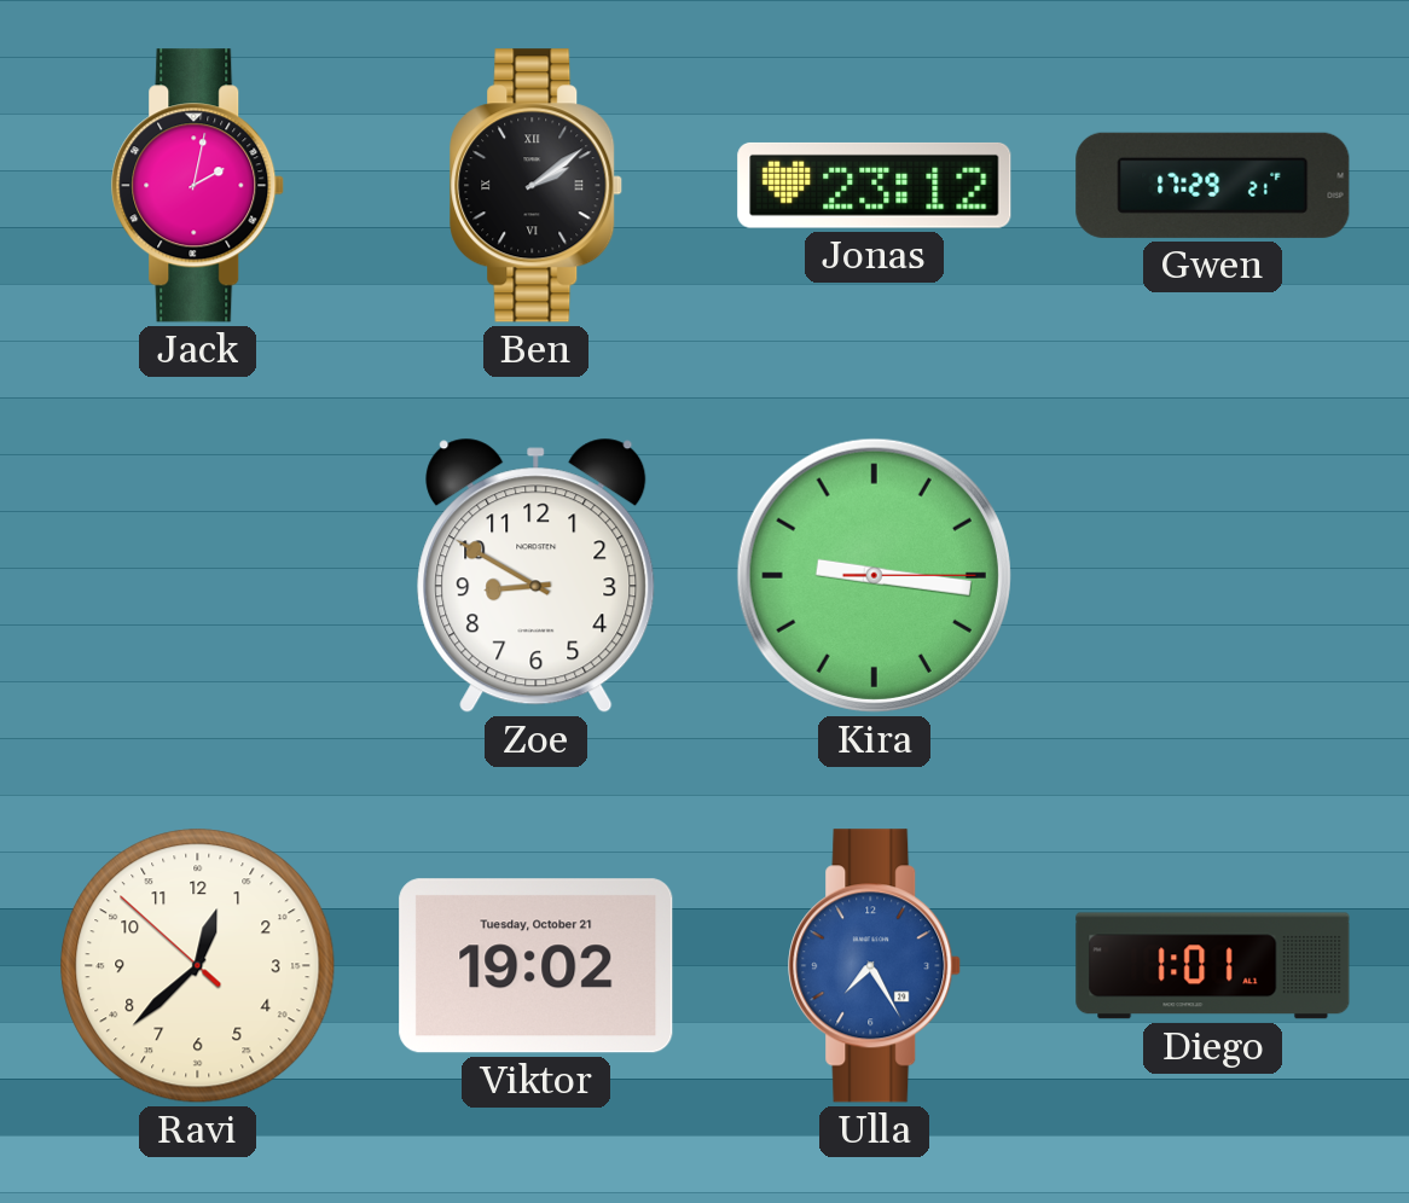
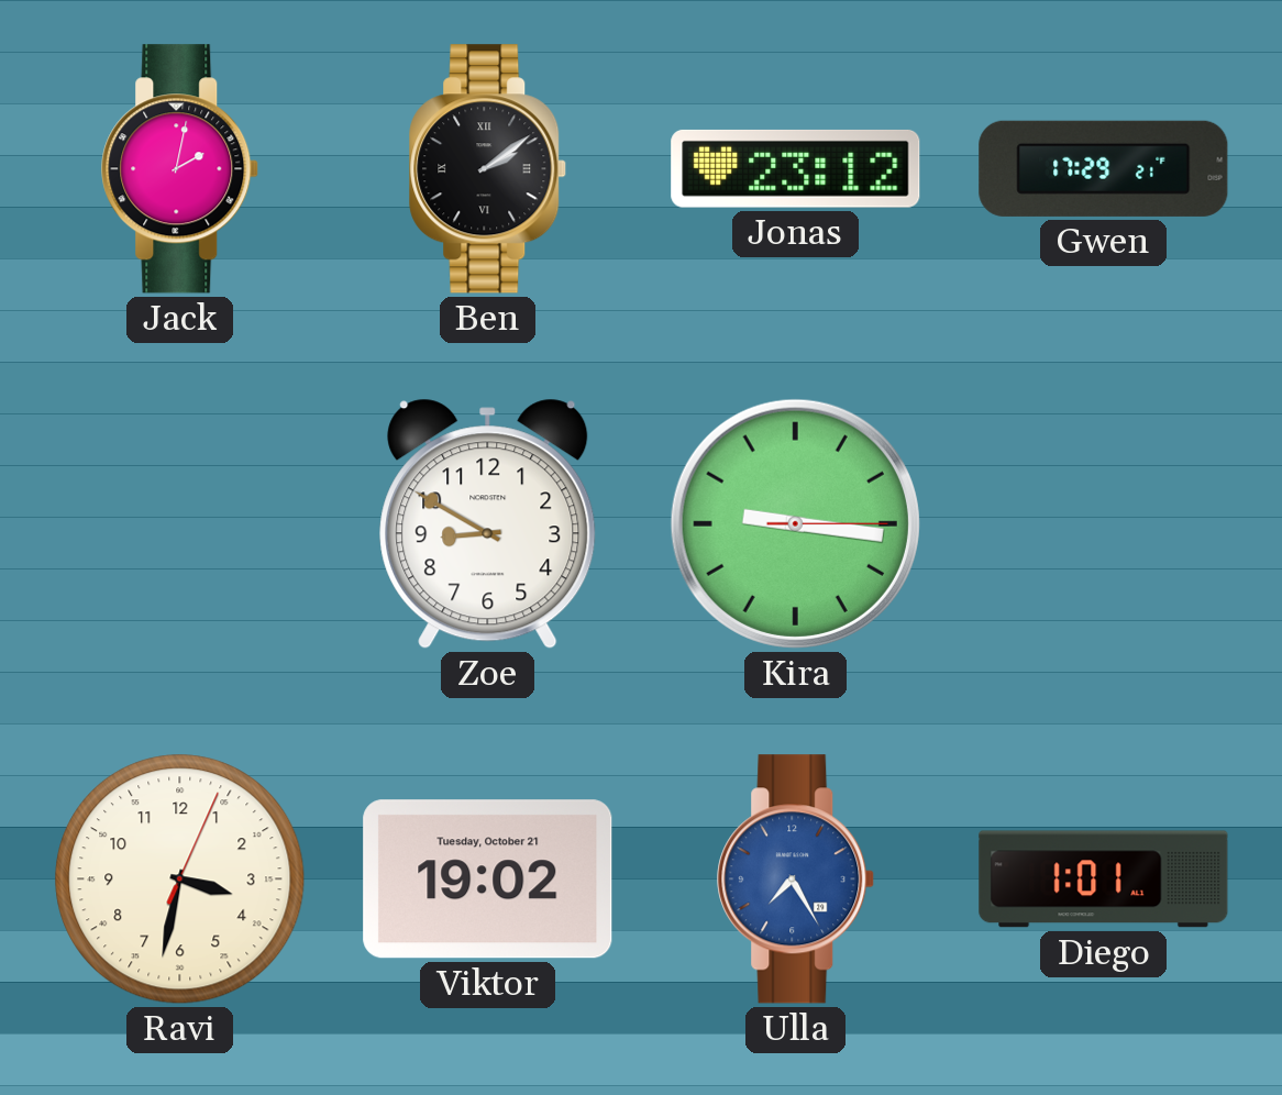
Ravi: 12:37 -> 3:32
